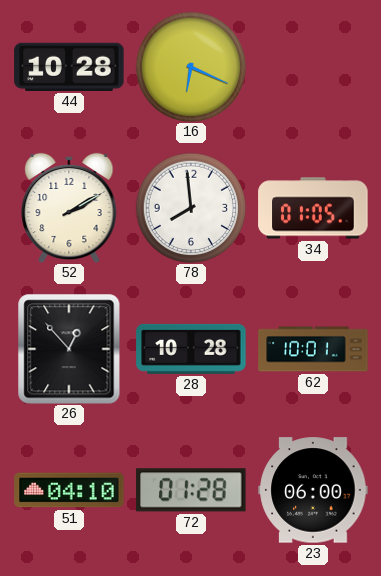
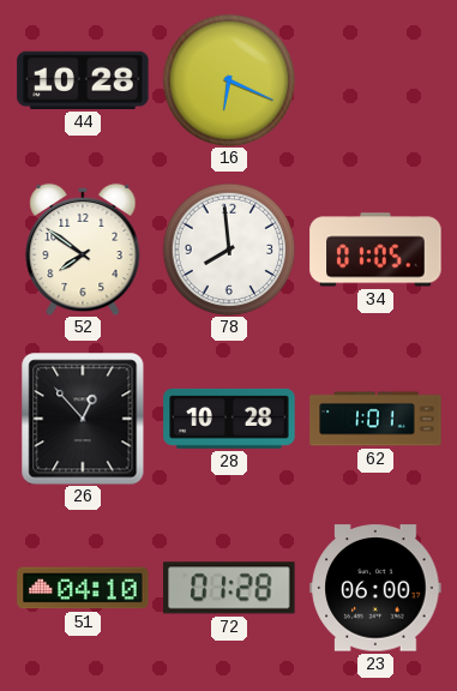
52: 2:10 -> 7:51
62: 10:01 -> 1:01
